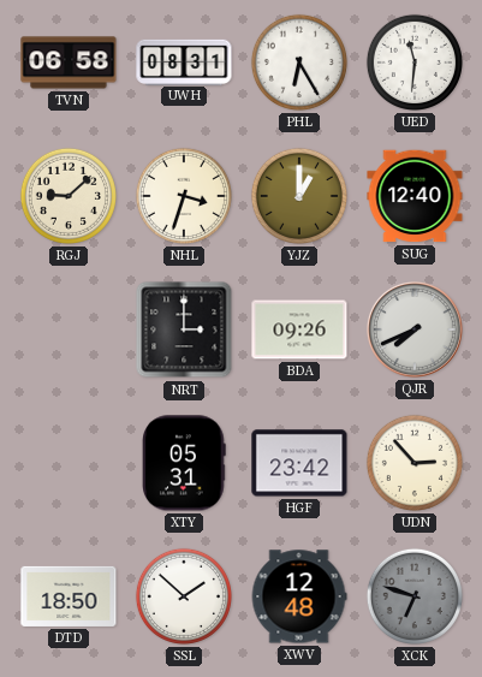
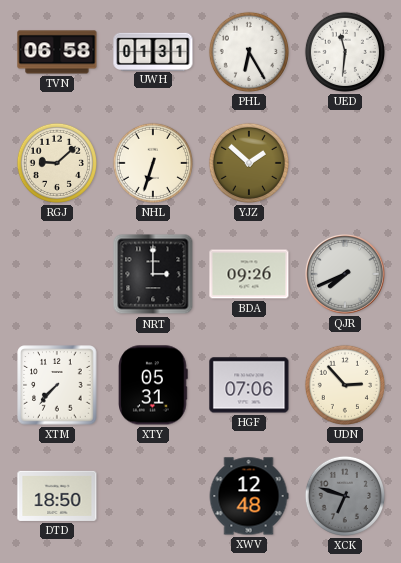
UWH: 08:31 -> 01:31
NHL: 3:33 -> 6:33
YJZ: 1:00 -> 1:52
SUG: 12:40 -> none
XTM: none -> 7:37
HGF: 23:42 -> 07:06
SSL: 1:52 -> none
